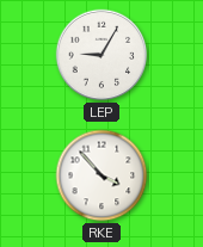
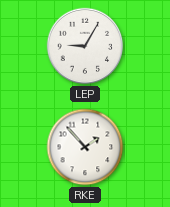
RKE: 3:53 -> 1:53
